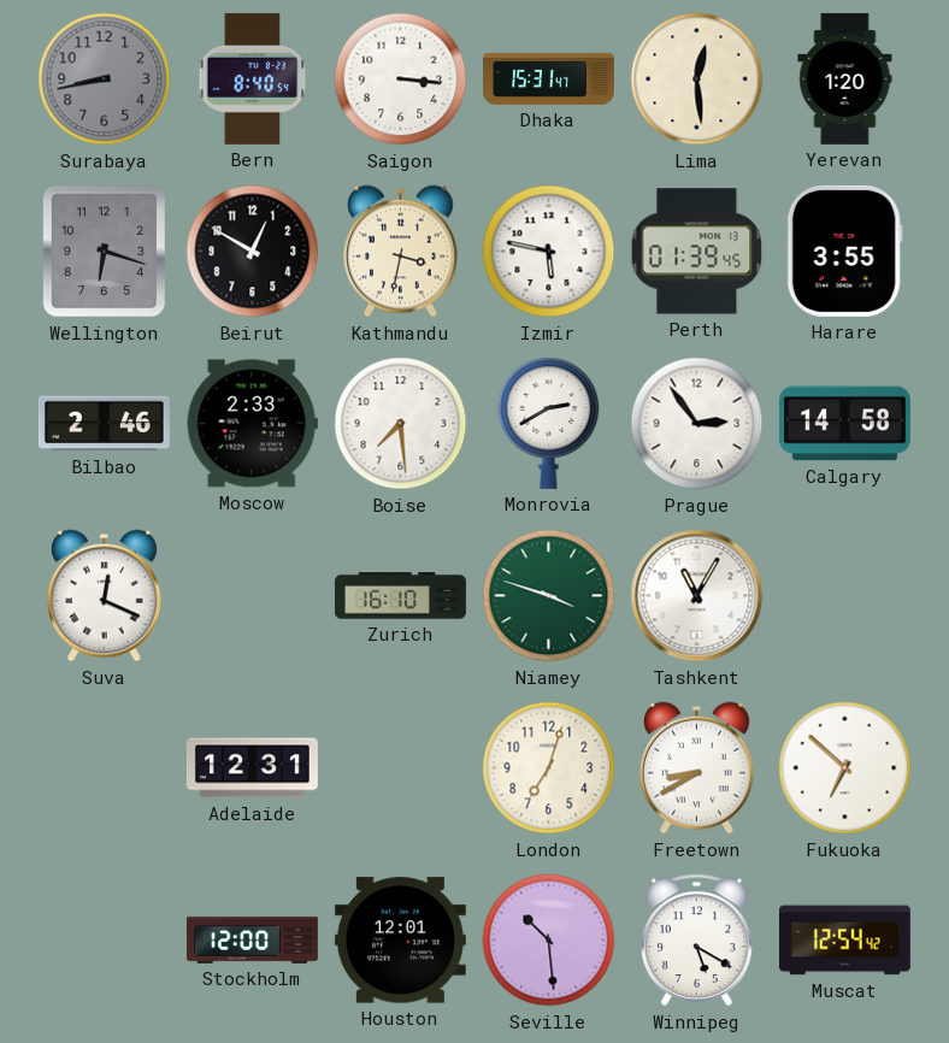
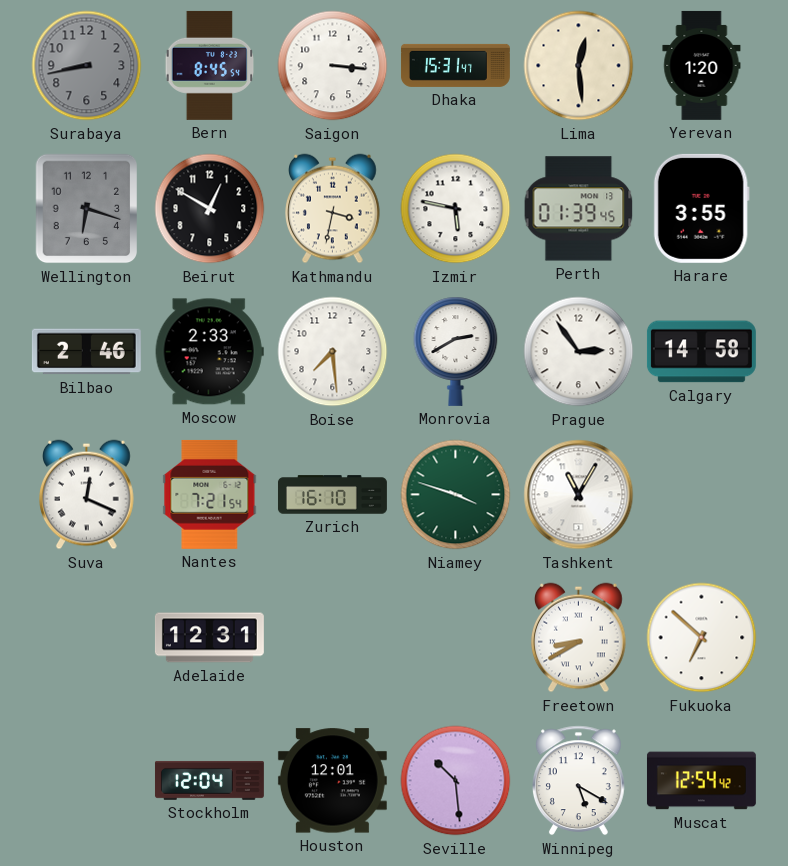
Bern: 8:40 -> 8:45
Nantes: none -> 7:21
London: 7:03 -> none
Stockholm: 12:00 -> 12:04
